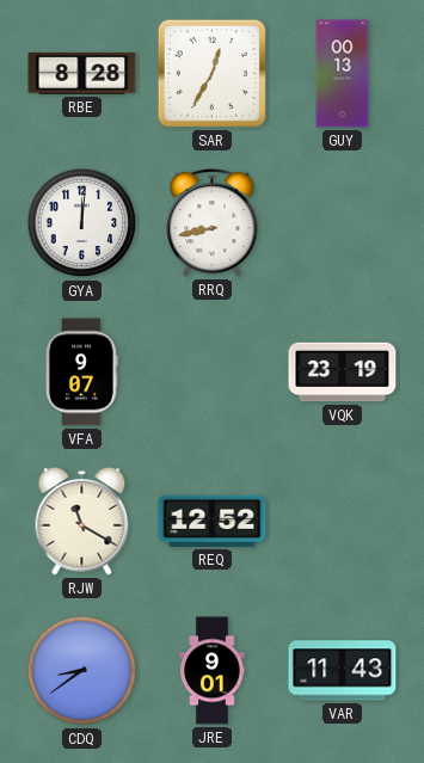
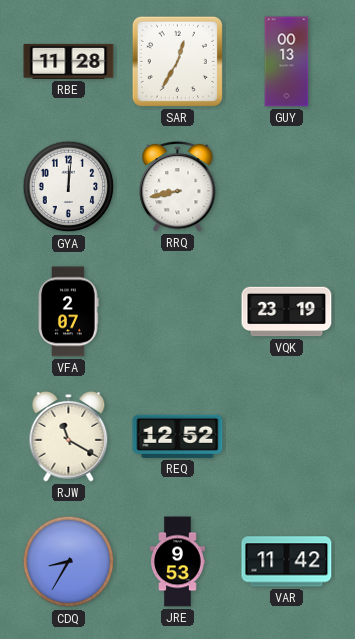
RBE: 8:28 -> 11:28
VFA: 9:07 -> 2:07
CDQ: 8:39 -> 8:35
JRE: 9:01 -> 9:53
VAR: 11:43 -> 11:42
